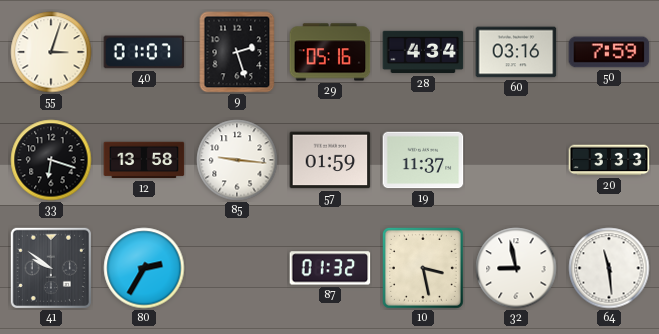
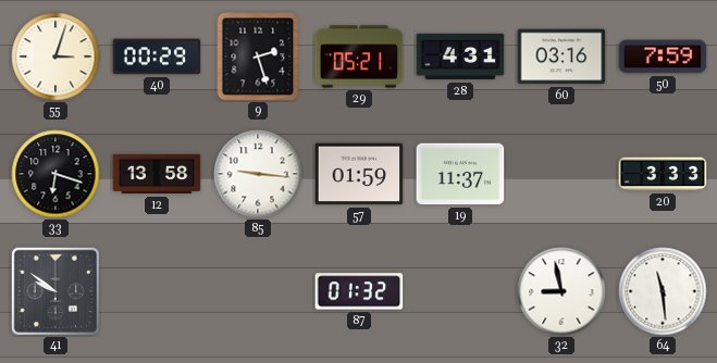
40: 01:07 -> 00:29
29: 05:16 -> 05:21
28: 4:34 -> 4:31
80: 2:35 -> none
10: 3:28 -> none
